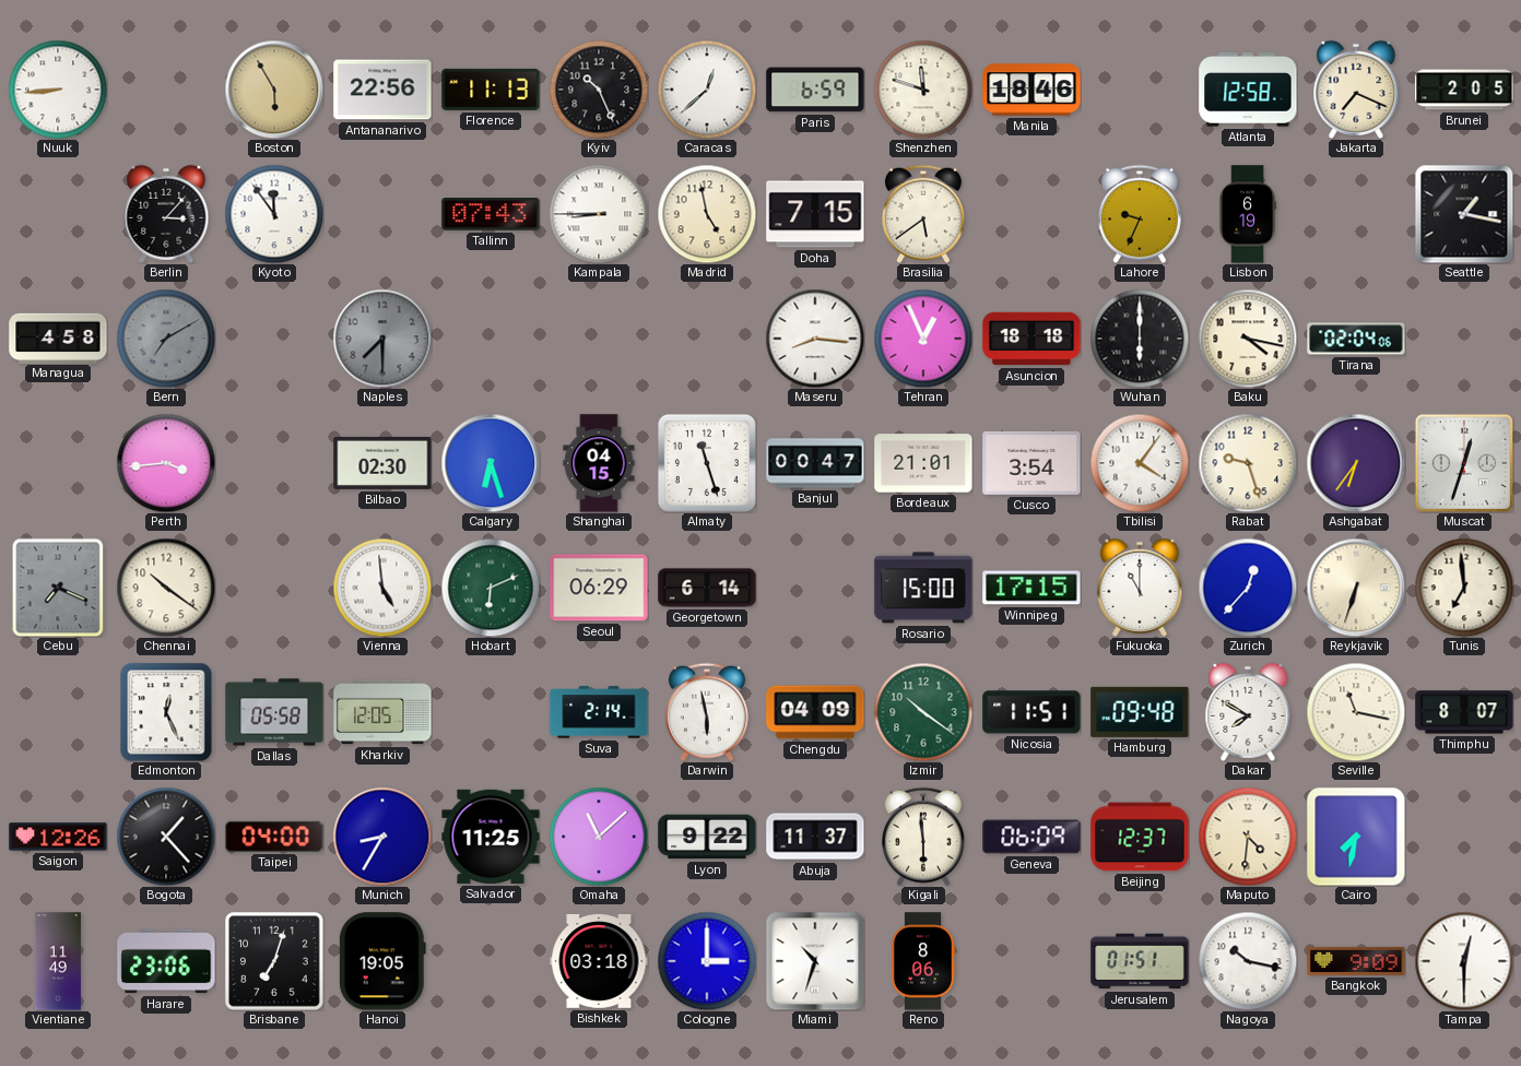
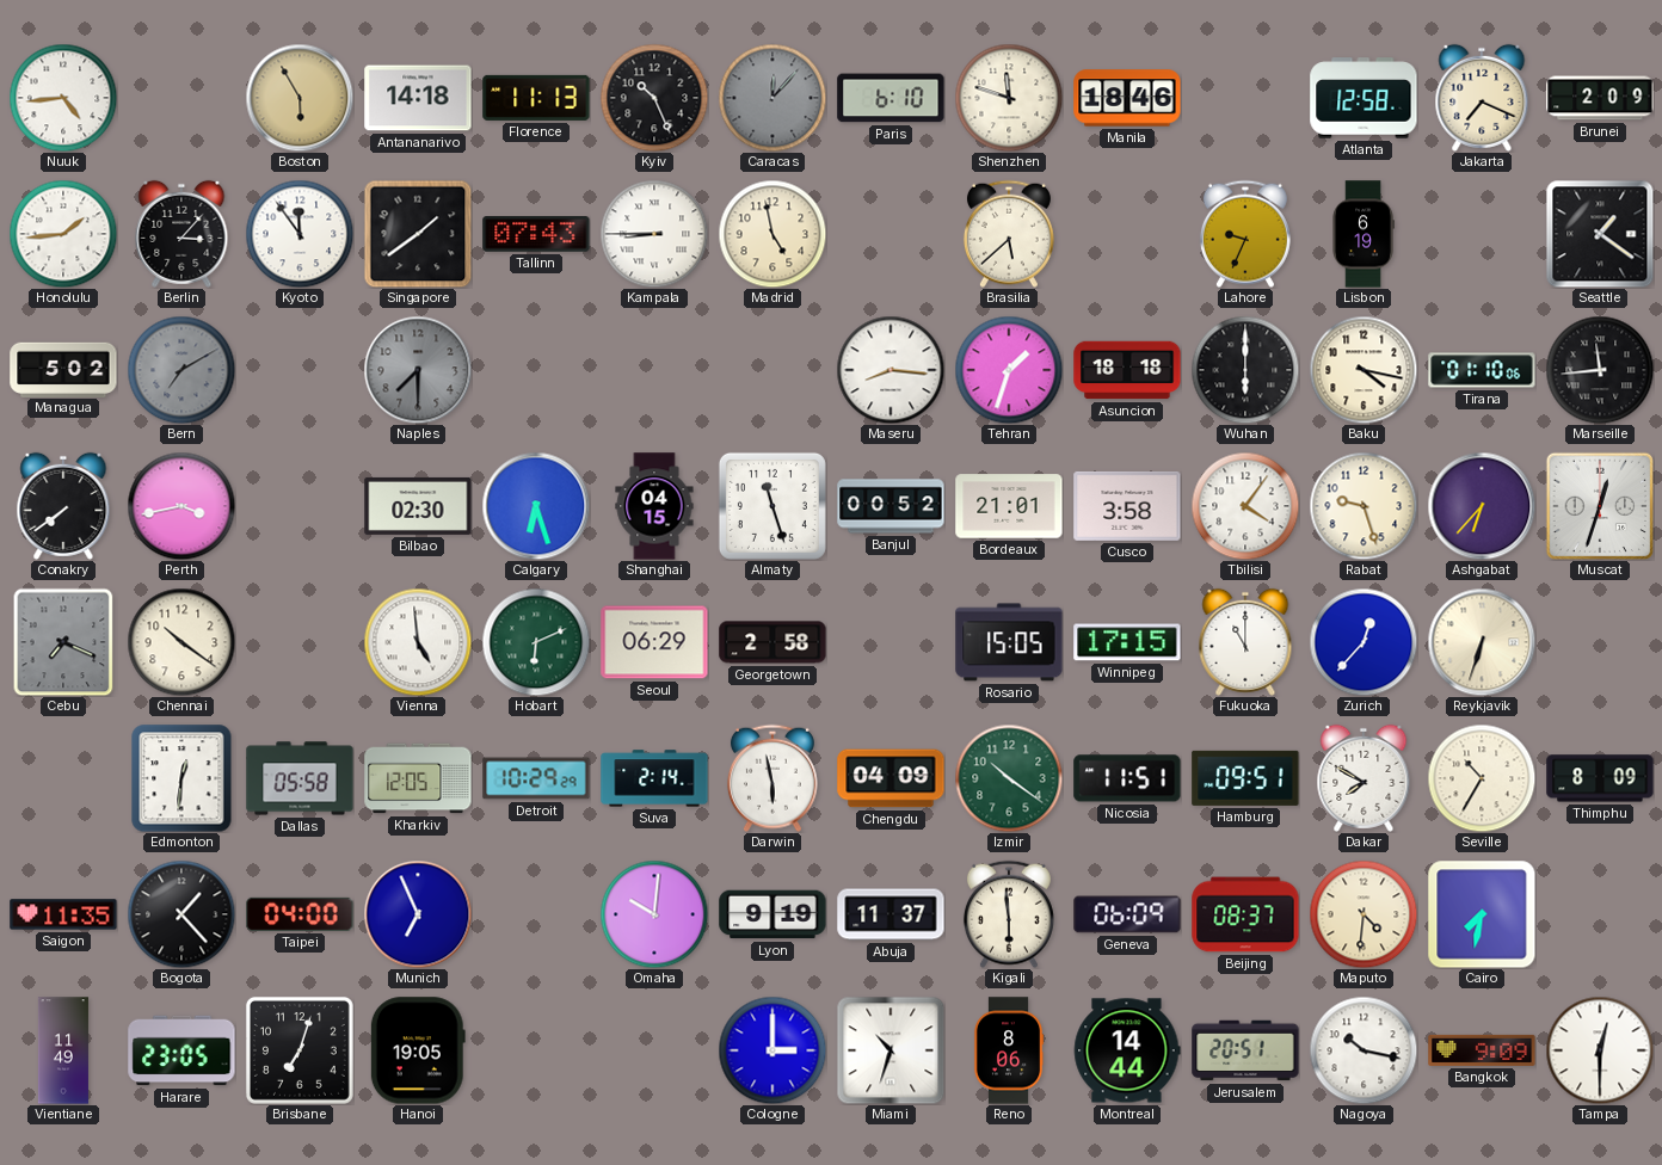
Nuuk: 8:44 -> 4:44
Antananarivo: 22:56 -> 14:18
Caracas: 12:38 -> 12:07
Caracas dial: white -> grey
Paris: 6:59 -> 6:10
Brunei: 2:05 -> 2:09
Honolulu: none -> 1:44
Singapore: none -> 1:39
Doha: 7:15 -> none
Brasilia: 5:39 -> 5:38
Seattle: 1:17 -> 1:21
Managua: 4:58 -> 5:02
Tehran: 12:56 -> 1:33
Tirana: 02:04 -> 01:10
Marseille: none -> 11:44
Conakry: none -> 7:39
Perth: 3:44 -> 3:43
Banjul: 00:47 -> 00:52
Cusco: 3:54 -> 3:58
Ashgabat: 6:36 -> 6:37
Georgetown: 6:14 -> 2:58
Rosario: 15:00 -> 15:05
Tunis: 6:59 -> none
Edmonton: 12:26 -> 12:31
Detroit: none -> 10:29
Hamburg: 09:48 -> 09:51
Seville: 11:17 -> 10:35
Thimphu: 8:07 -> 8:09
Saigon: 12:26 -> 11:35
Munich: 8:35 -> 6:56
Salvador: 11:25 -> none
Omaha: 11:08 -> 10:01
Lyon: 9:22 -> 9:19
Beijing: 12:37 -> 08:37
Harare: 23:06 -> 23:05
Bishkek: 03:18 -> none
Montreal: none -> 14:44
Jerusalem: 01:51 -> 20:51
